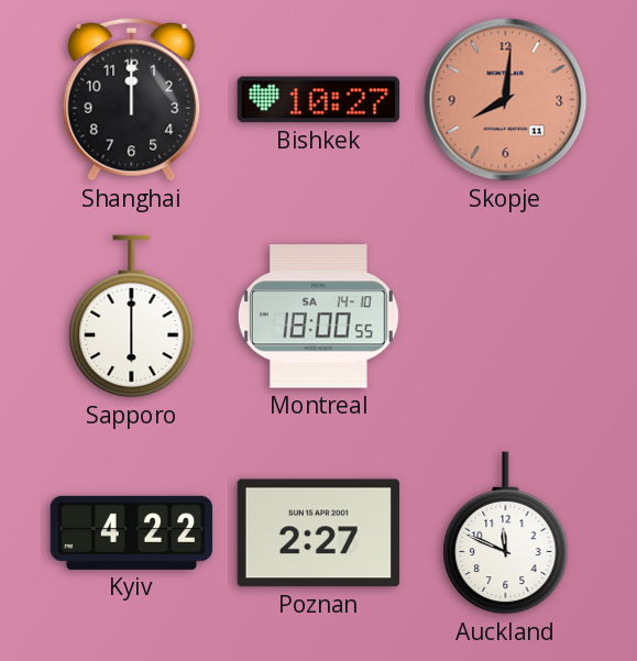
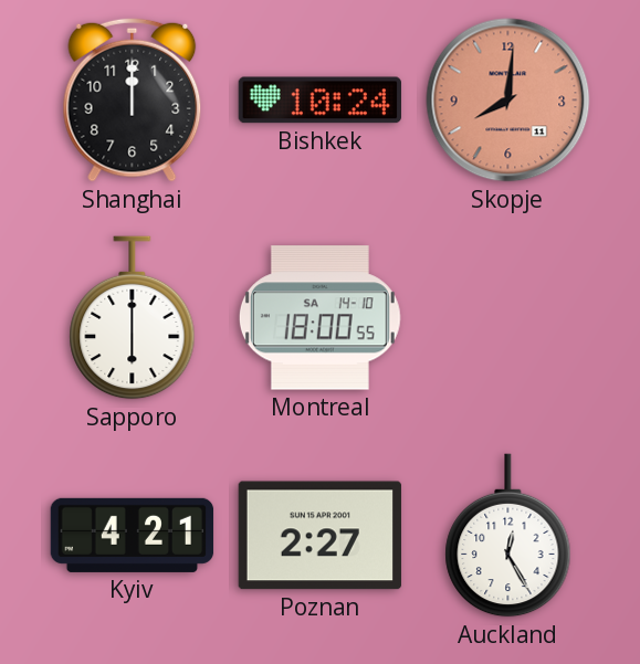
Bishkek: 10:27 -> 10:24
Kyiv: 4:22 -> 4:21
Auckland: 11:49 -> 12:25
